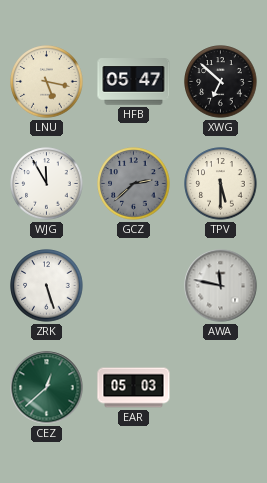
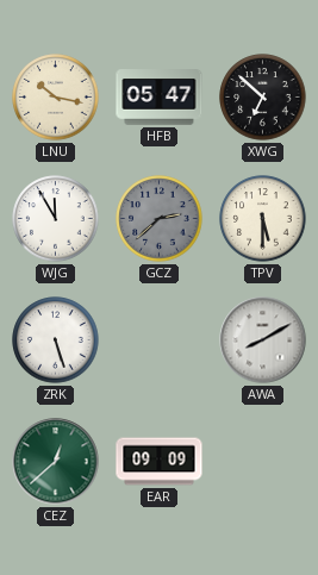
LNU: 5:17 -> 10:17
AWA: 11:47 -> 8:10
EAR: 05:03 -> 09:09
